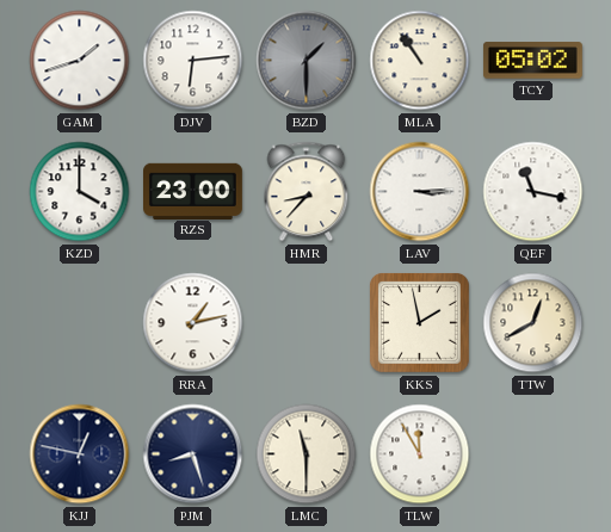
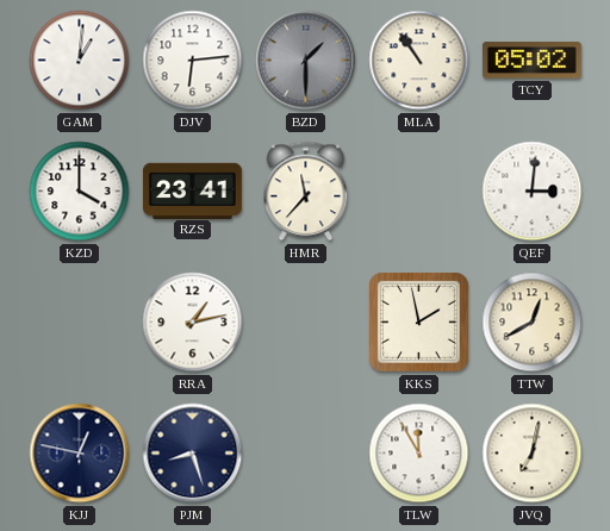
GAM: 1:42 -> 1:01
RZS: 23:00 -> 23:41
HMR: 8:37 -> 11:37
LAV: 3:15 -> none
QEF: 11:17 -> 3:01
LMC: 11:30 -> none
JVQ: none -> 7:02
